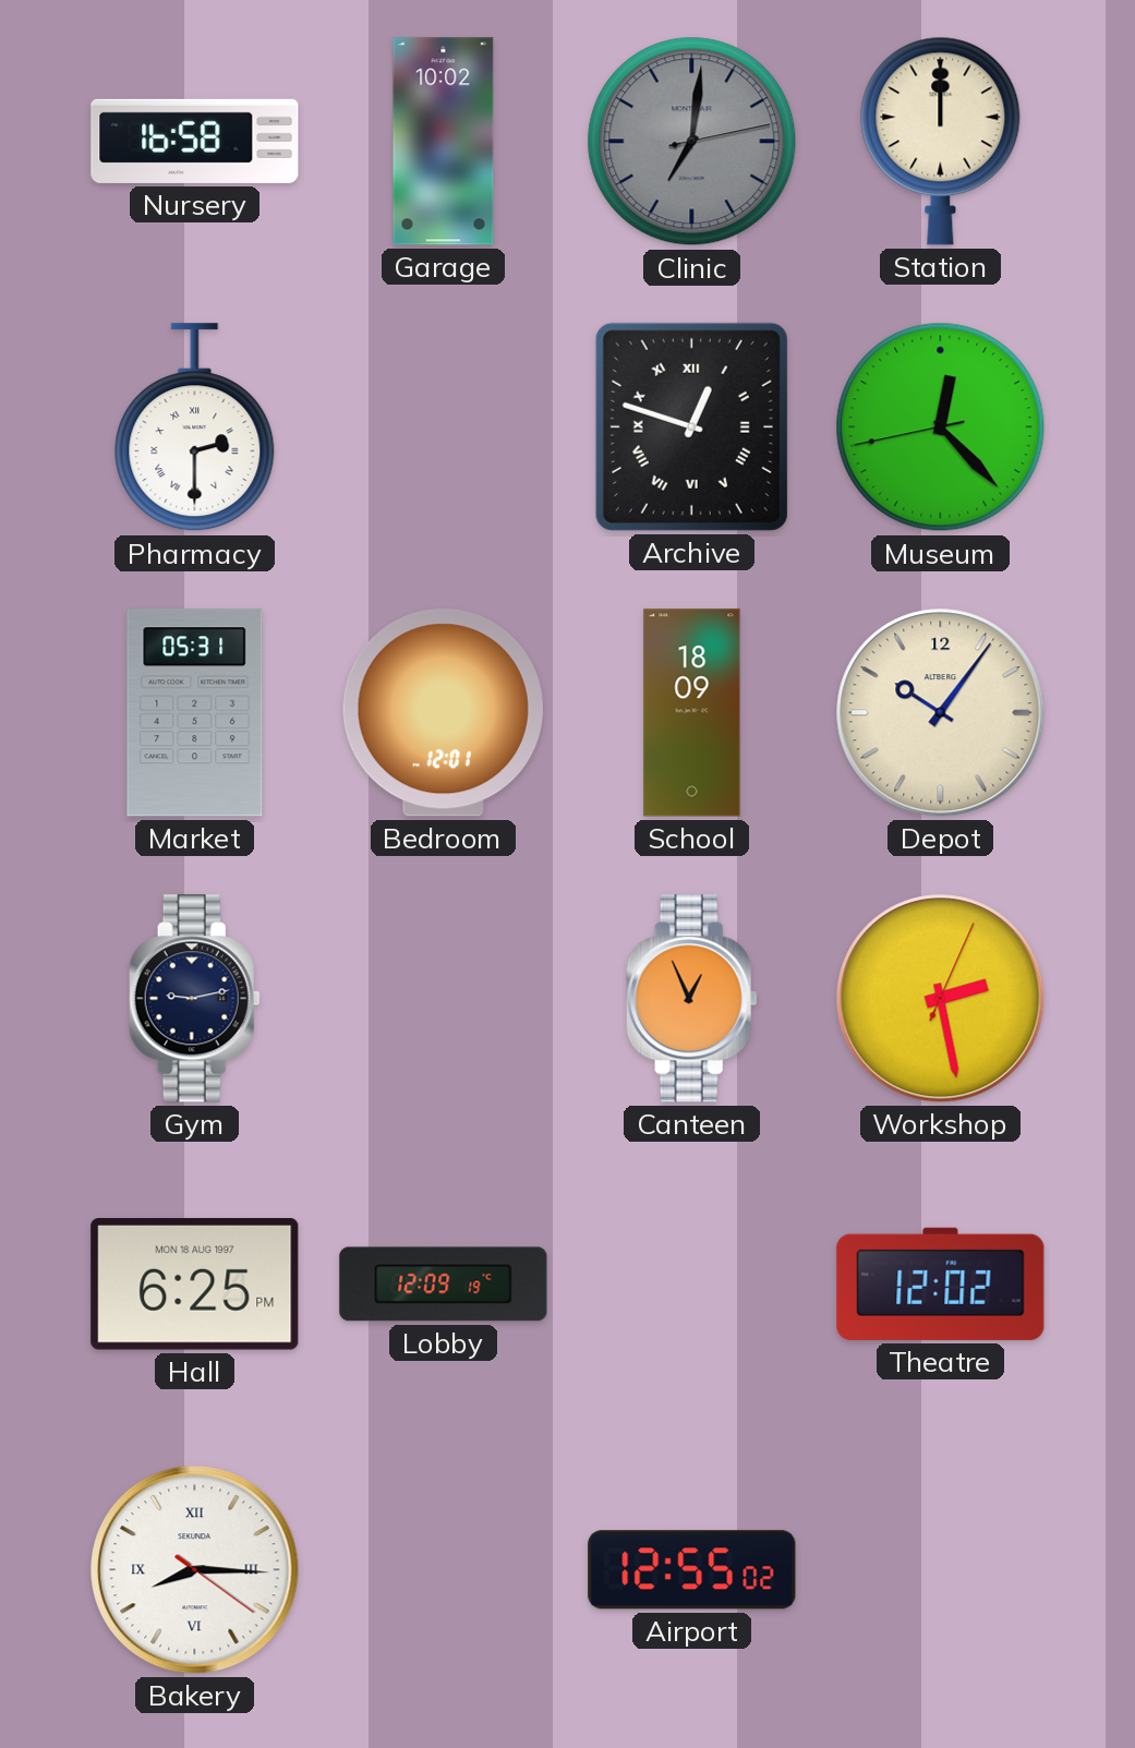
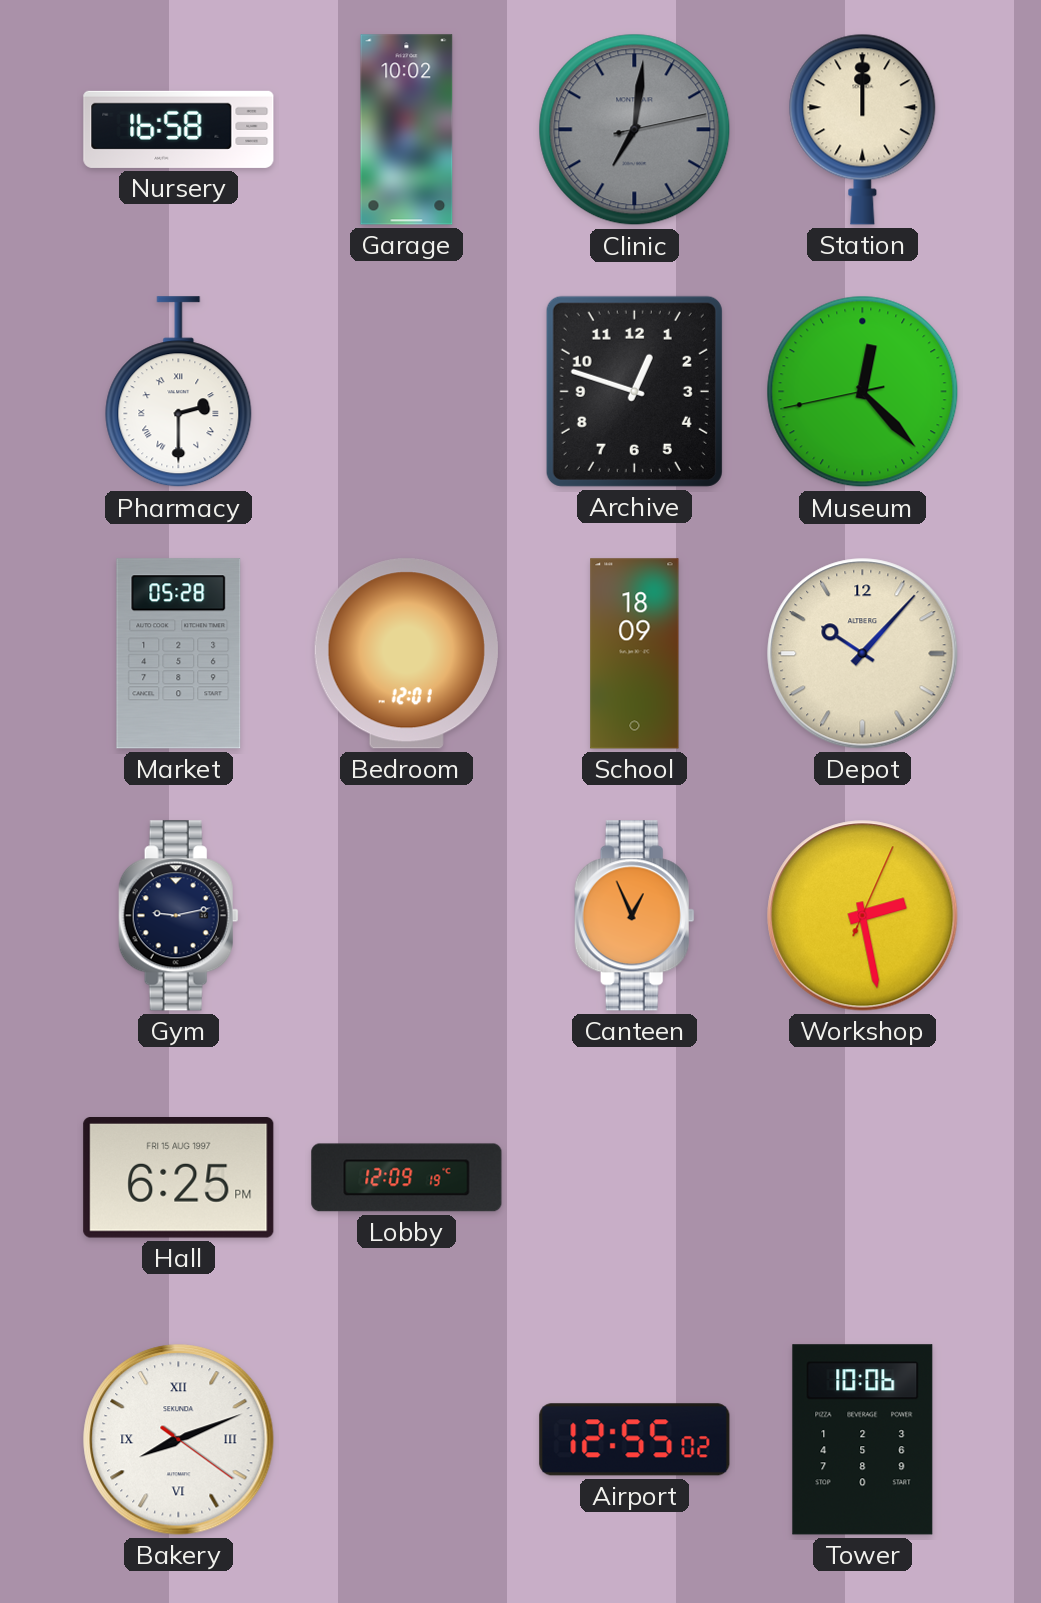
Archive numerals: Roman -> Arabic
Market: 05:31 -> 05:28
Depot: 10:06 -> 10:07
Hall date: MON 18 AUG 1997 -> FRI 15 AUG 1997
Theatre: 12:02 -> none
Bakery: 8:15 -> 8:11
Tower: none -> 10:06
